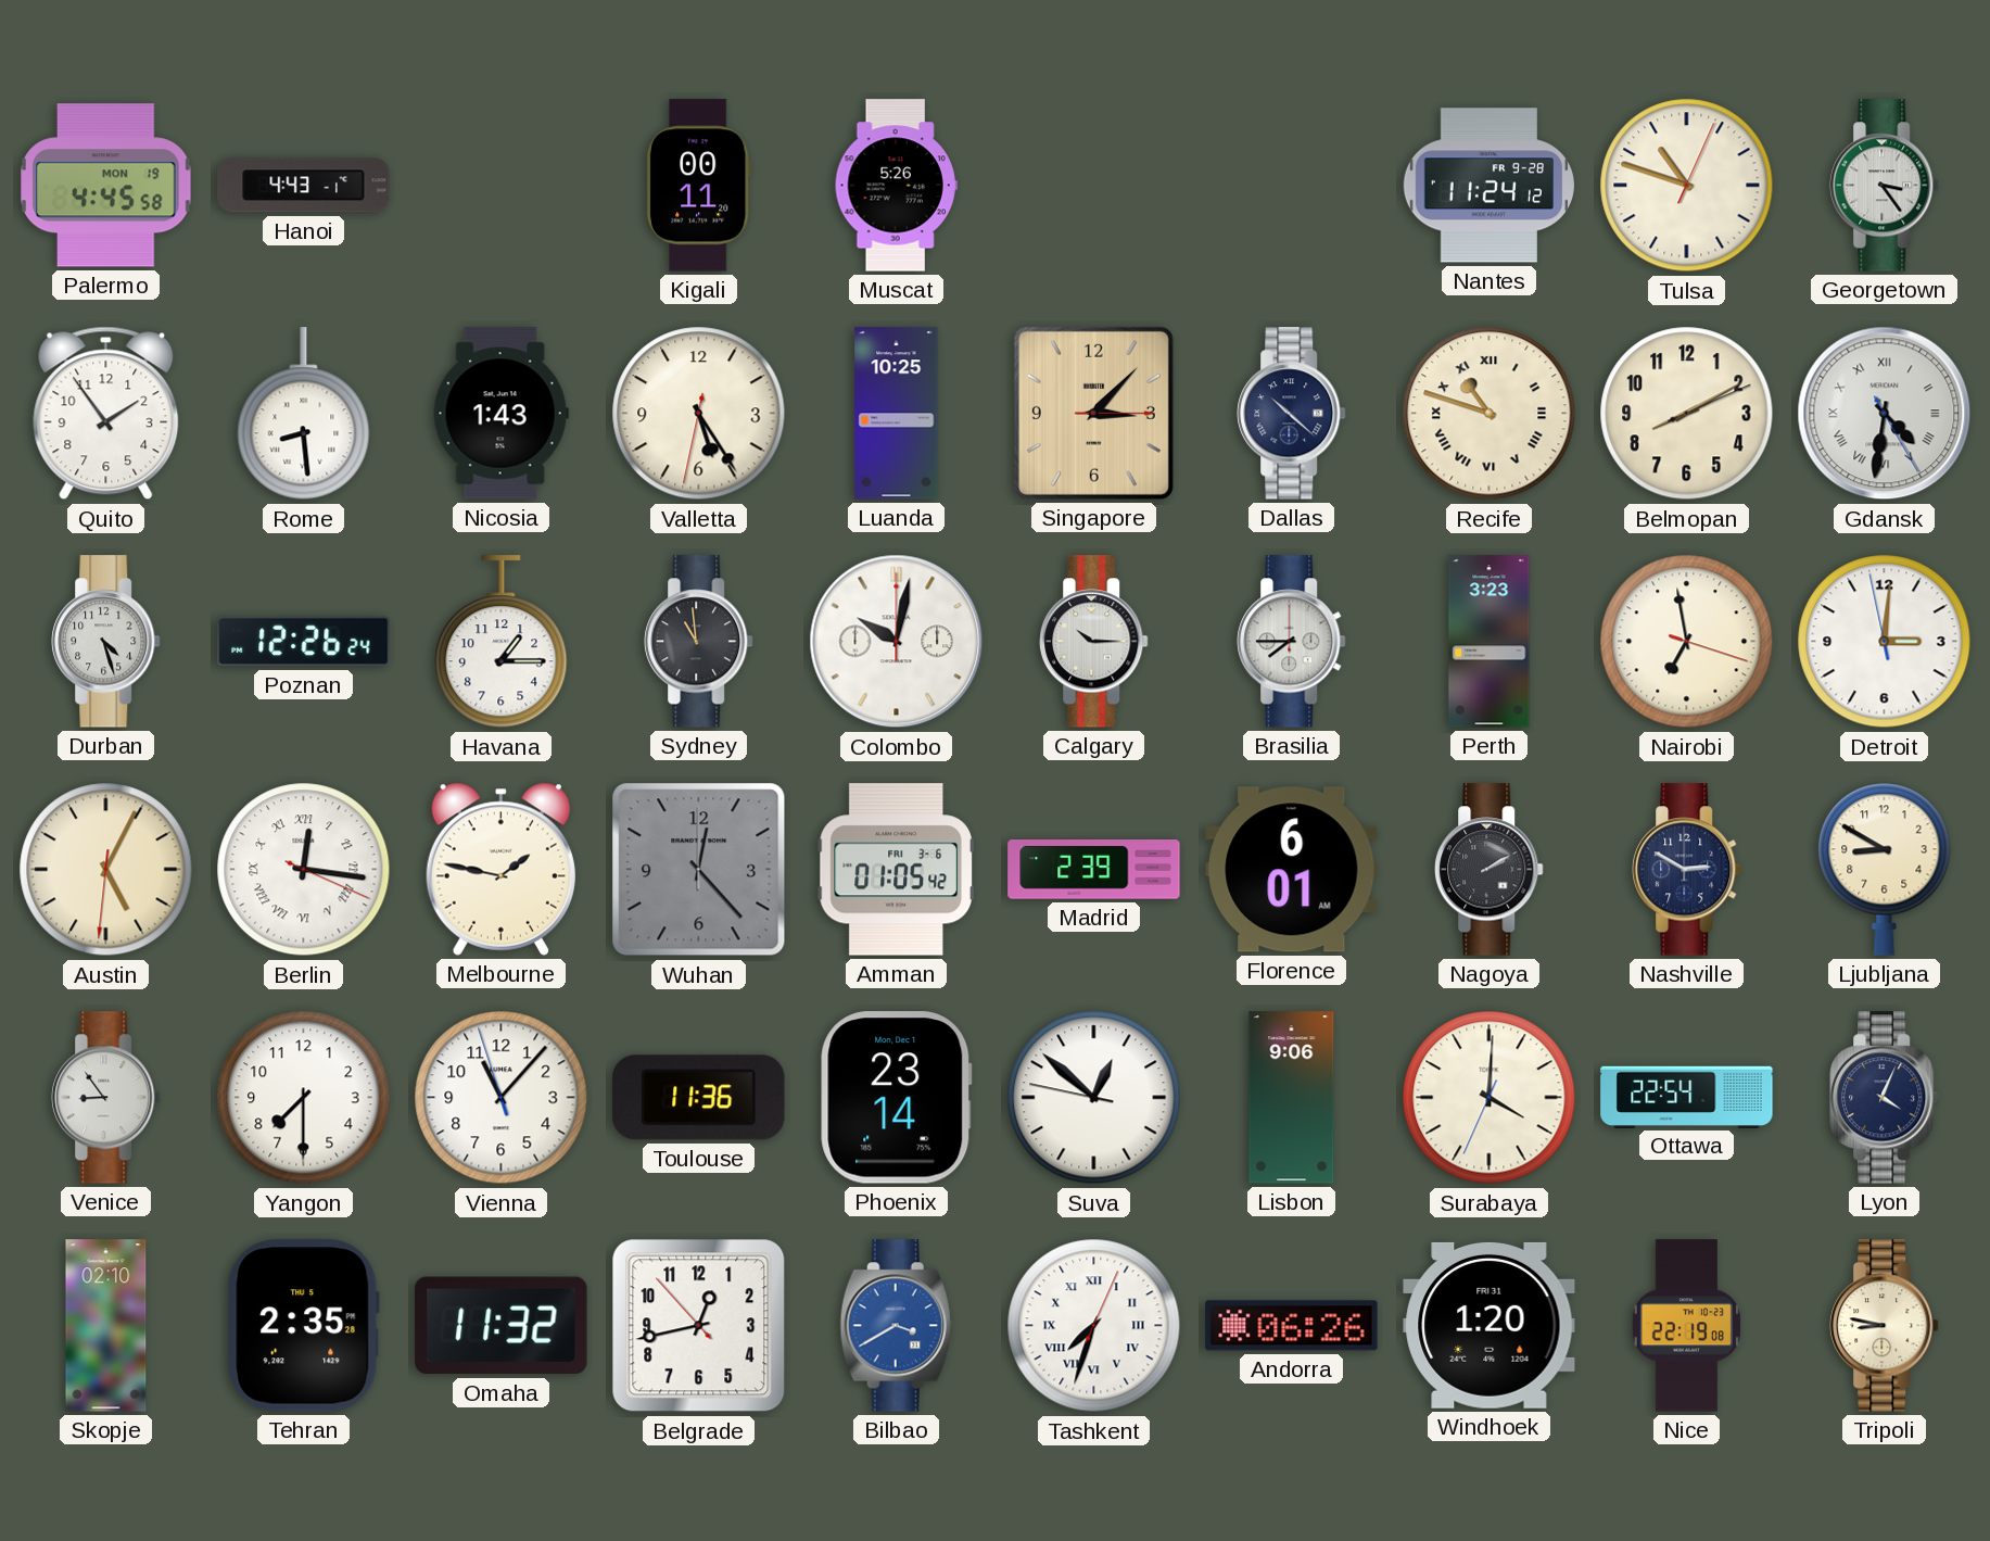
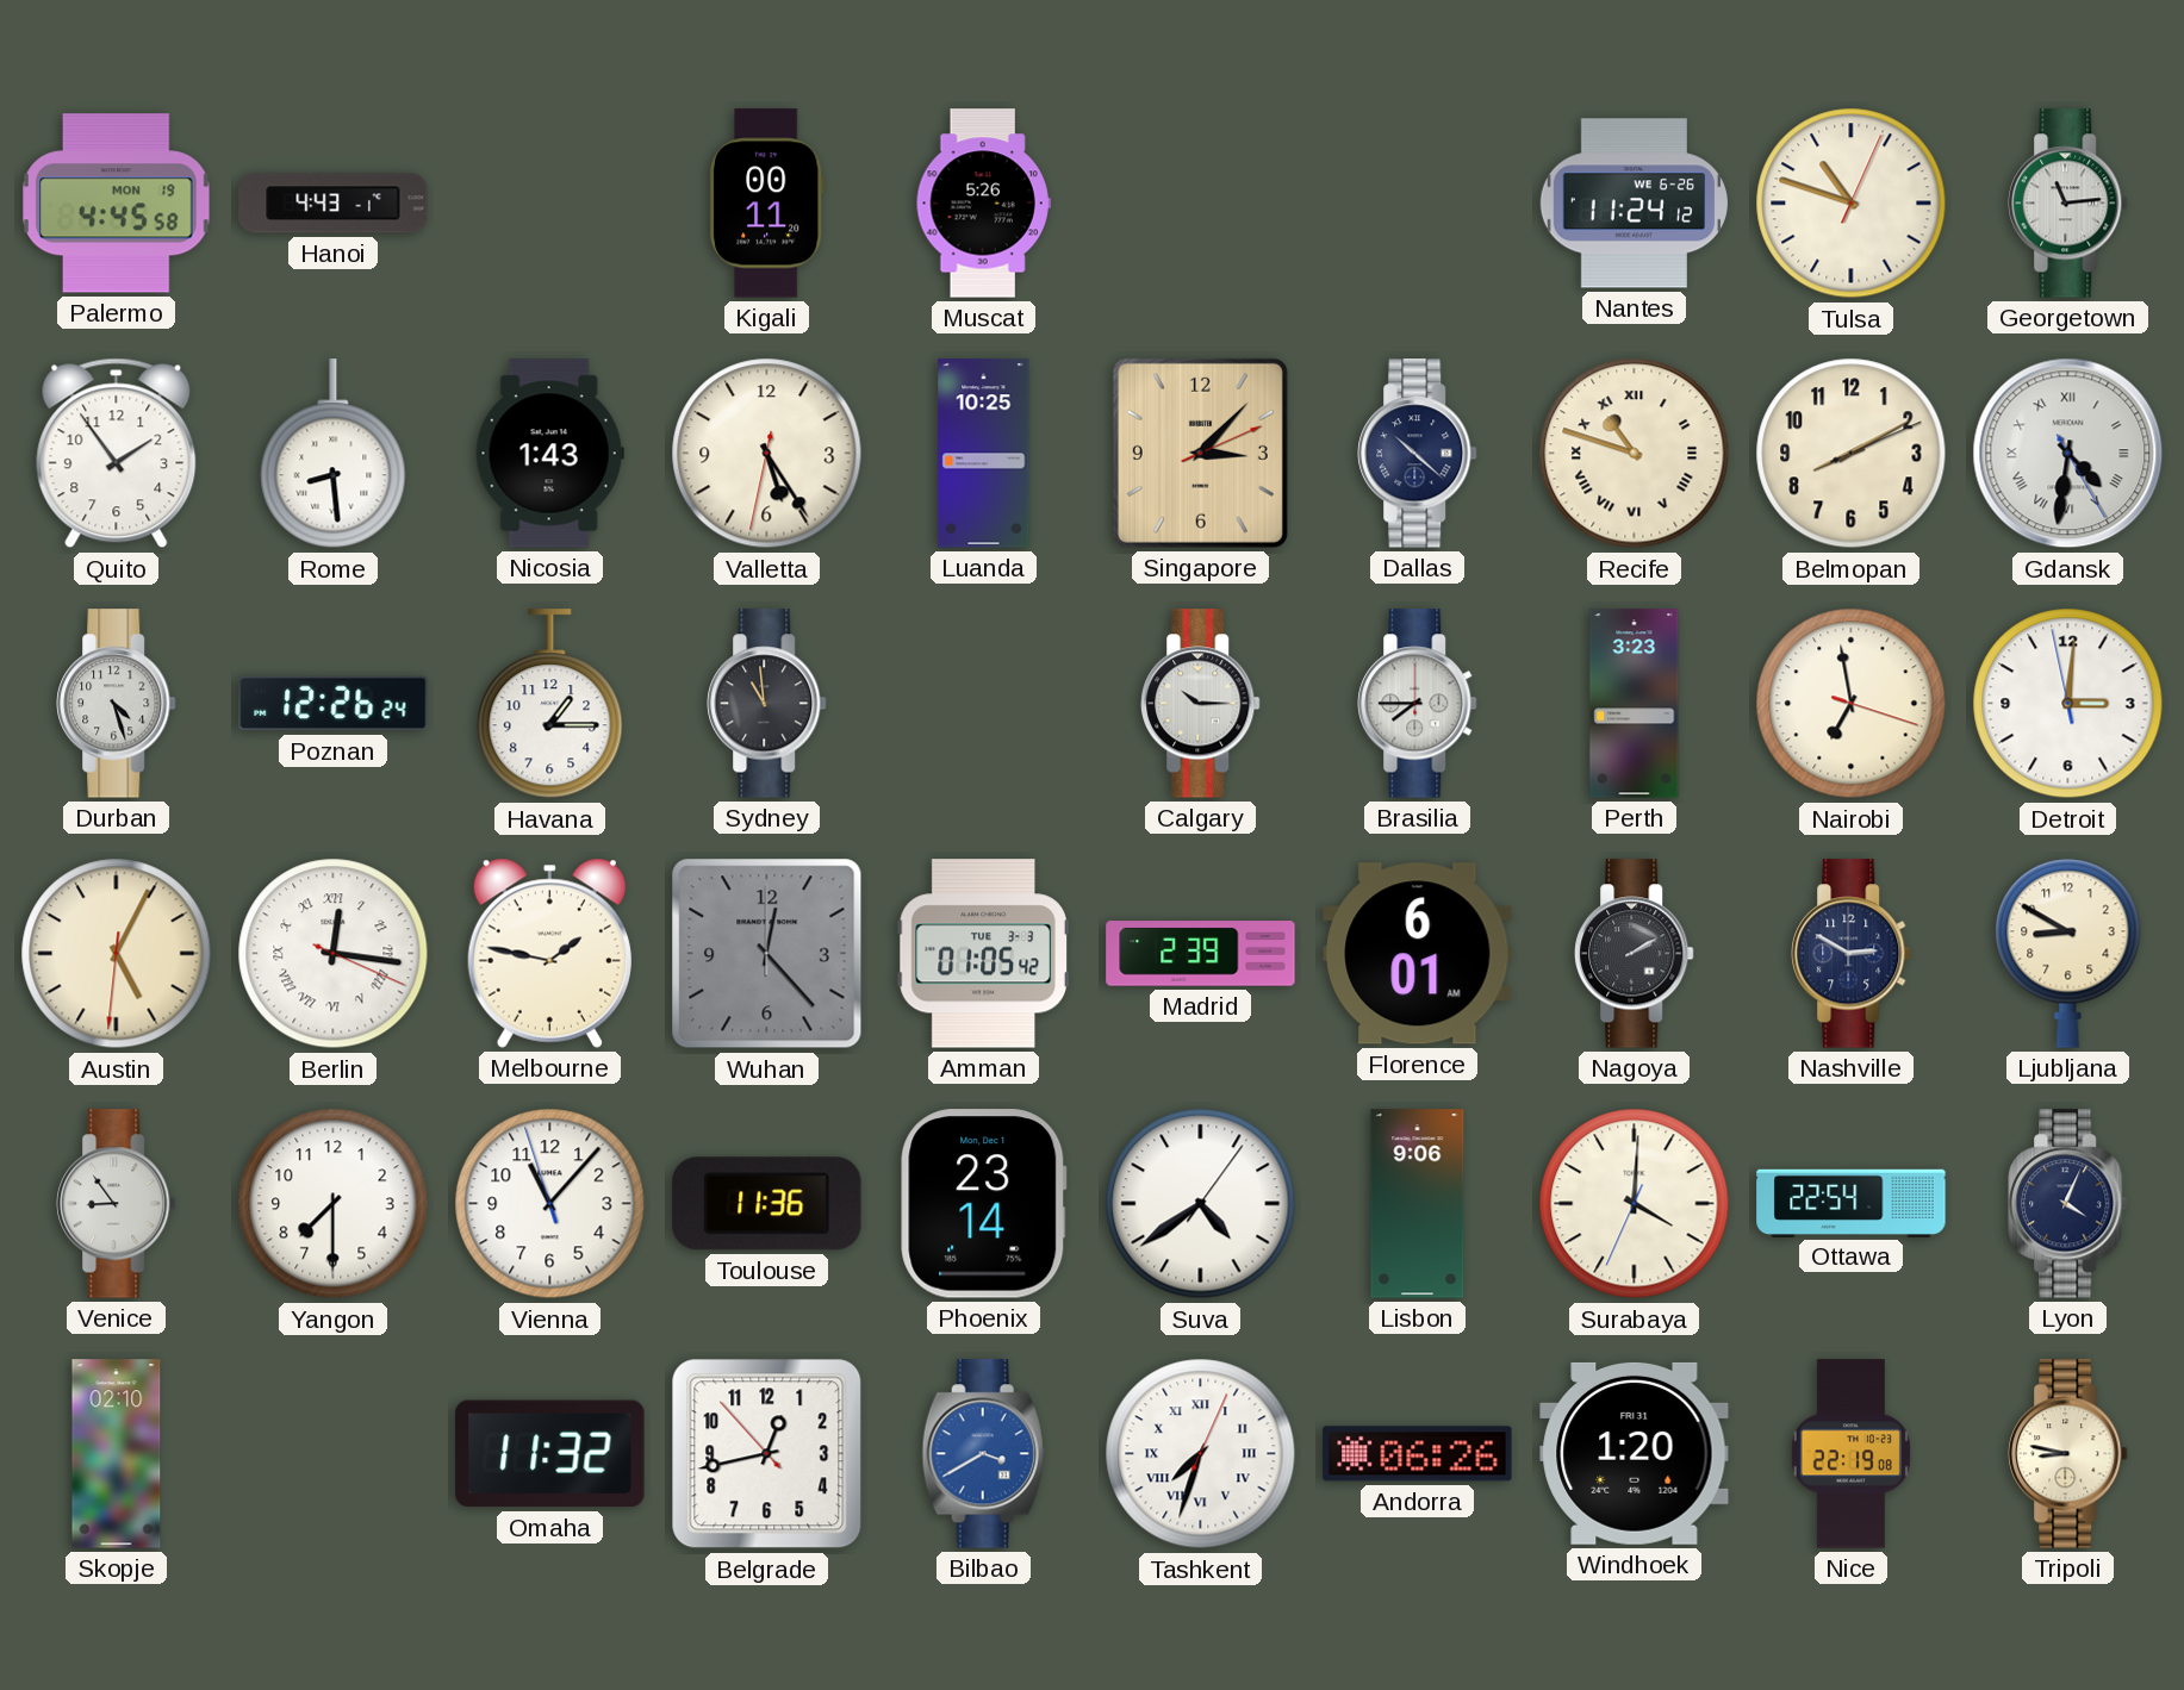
Nantes date: FR 9-28 -> WE 6-26
Georgetown: 3:24 -> 11:14
Singapore: 3:07:15 -> 3:07:11
Colombo: 10:02 -> none
Amman date: FRI 3-6 -> TUE 3-3
Suva: 12:51 -> 4:39
Tehran: 2:35 -> none
